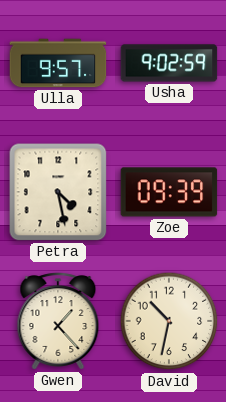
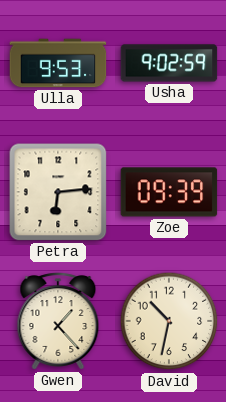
Ulla: 9:57 -> 9:53
Petra: 4:28 -> 6:14
